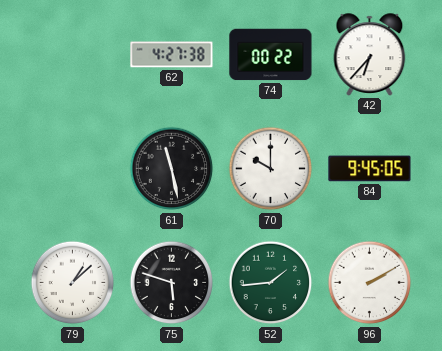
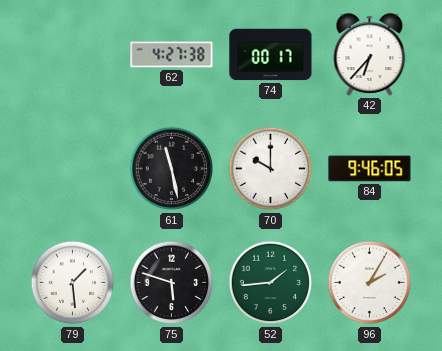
74: 00:22 -> 00:17
84: 9:45 -> 9:46
79: 1:08 -> 1:29
96: 2:10 -> 2:05
